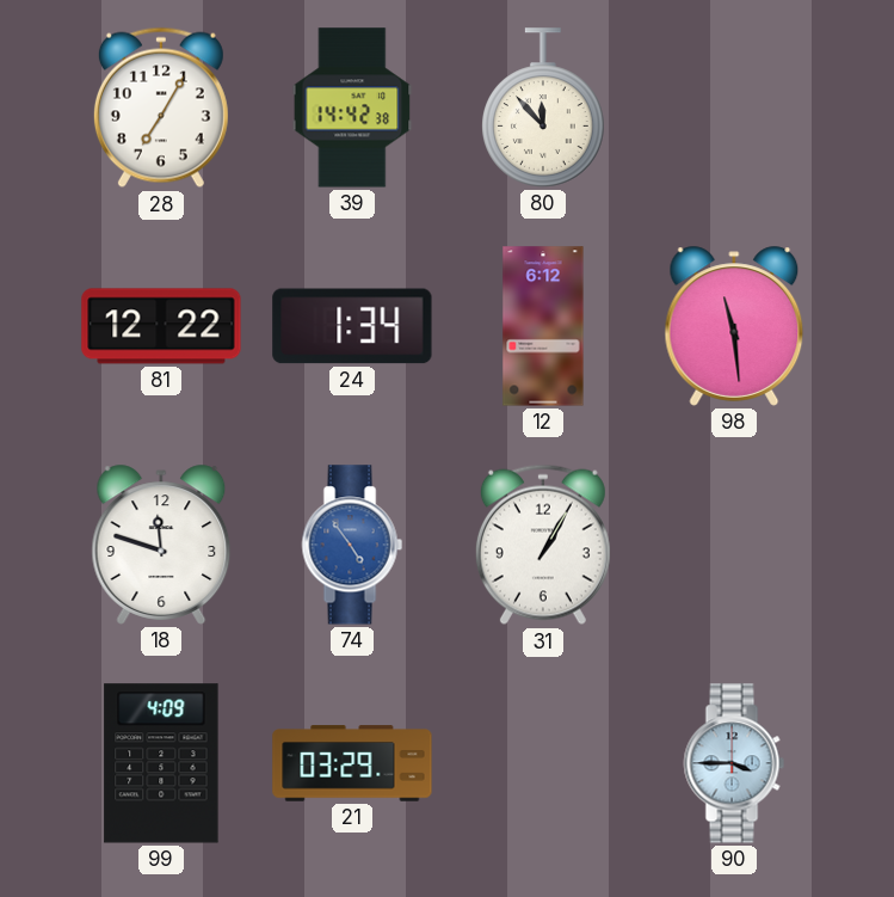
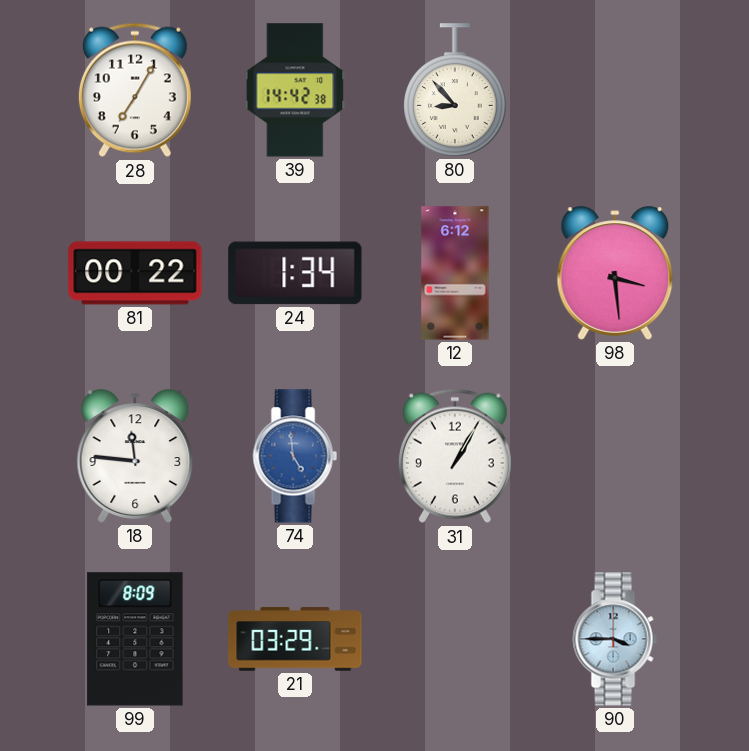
80: 11:53 -> 8:53
81: 12:22 -> 00:22
98: 11:29 -> 3:29
18: 11:48 -> 11:46
74: 4:54 -> 4:59
99: 4:09 -> 8:09
